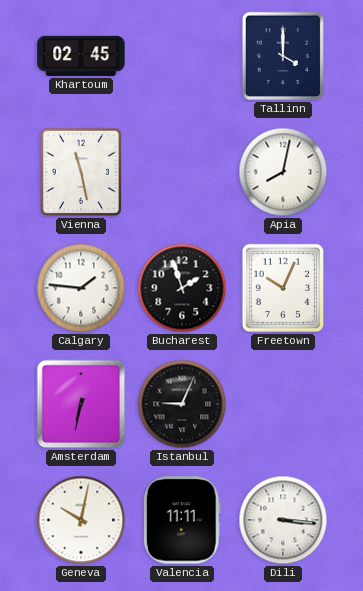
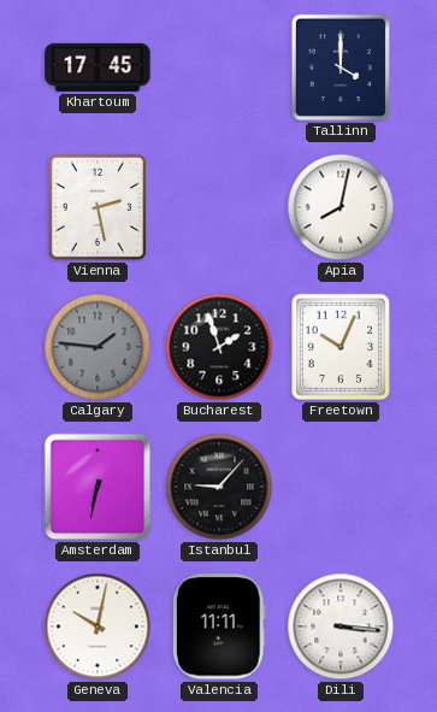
Khartoum: 02:45 -> 17:45
Vienna: 11:28 -> 2:28
Calgary dial: white -> grey
Istanbul: 9:04 -> 9:07
